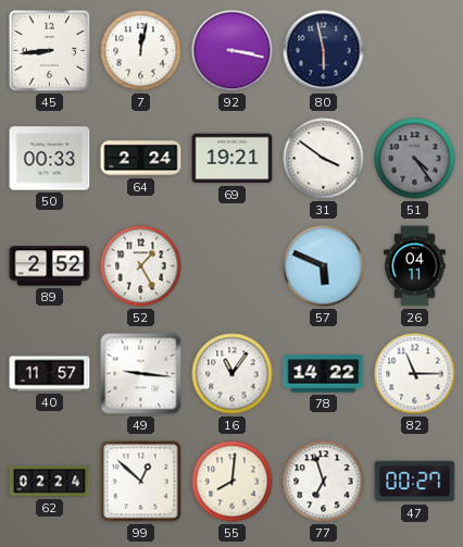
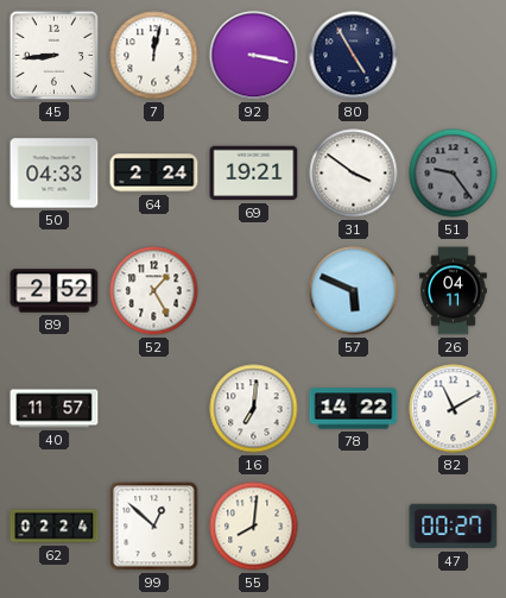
80: 5:58 -> 4:55
50: 00:33 -> 04:33
51: 4:24 -> 9:24
49: 9:16 -> none
16: 11:06 -> 7:01
82: 11:15 -> 11:10
77: 6:57 -> none
